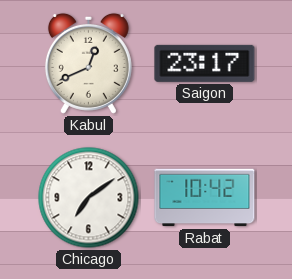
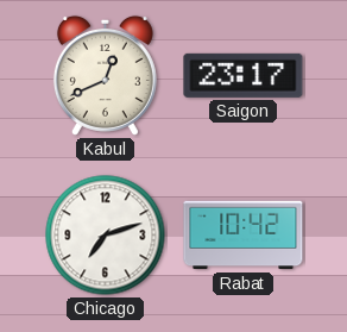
Chicago: 7:09 -> 7:12
